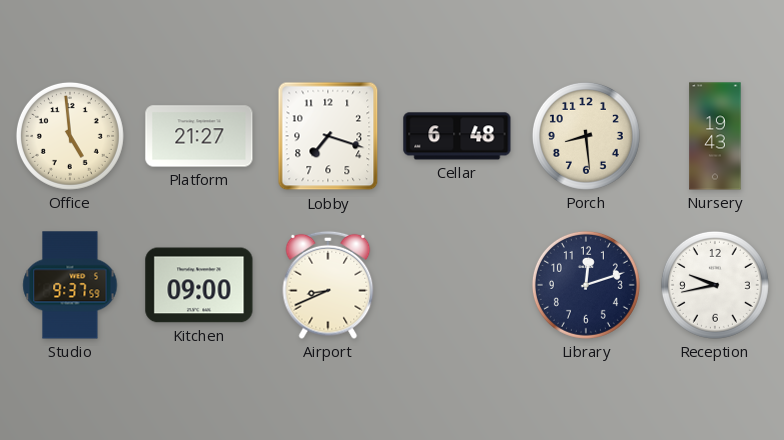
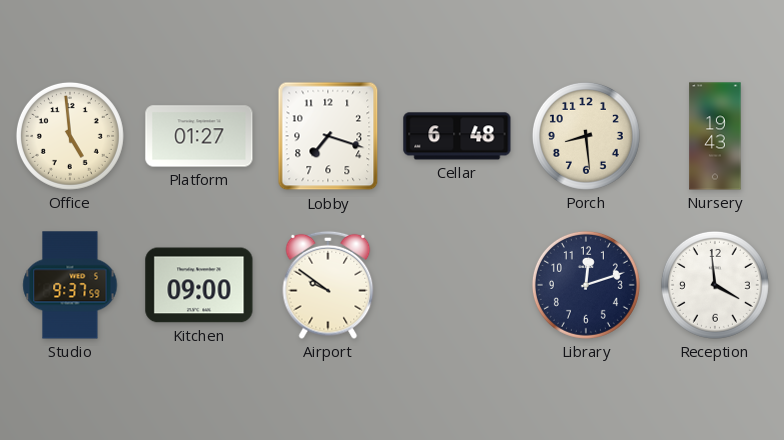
Platform: 21:27 -> 01:27
Airport: 8:41 -> 9:51
Reception: 9:43 -> 3:59
